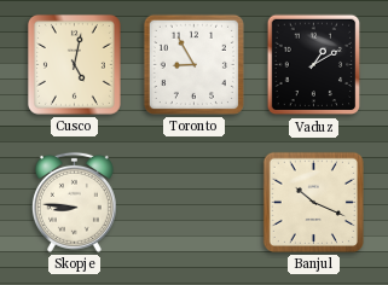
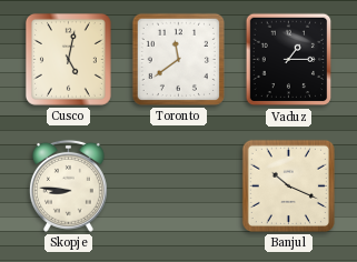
Toronto: 8:55 -> 11:39
Vaduz: 1:10 -> 1:15
